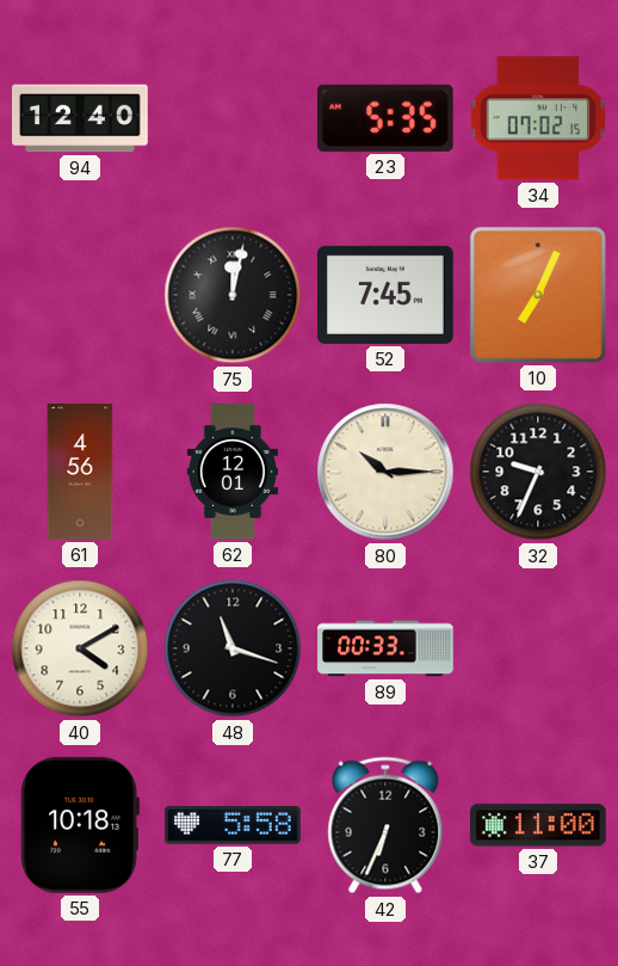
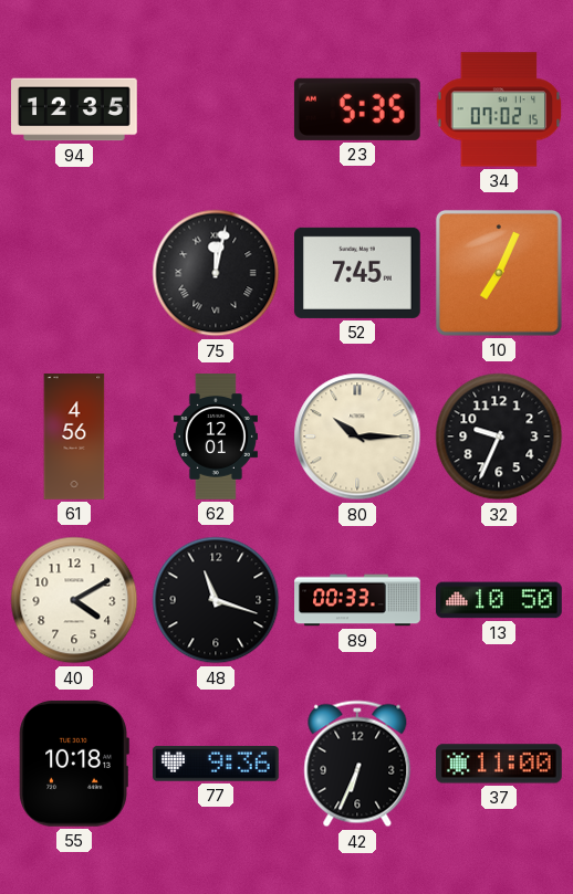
94: 12:40 -> 12:35
13: none -> 10:50
77: 5:58 -> 9:36
